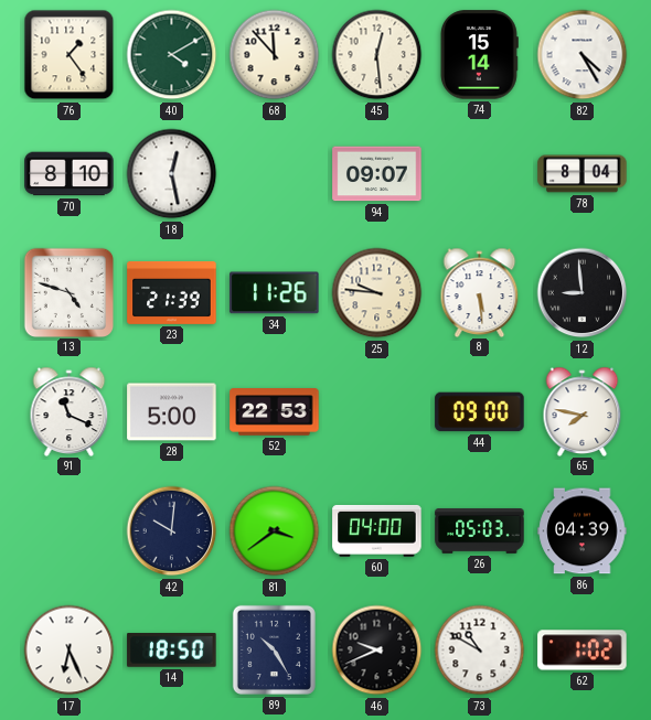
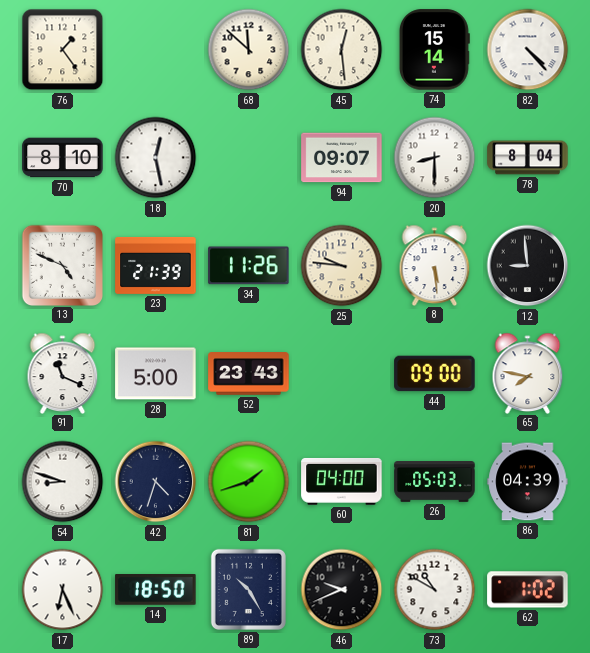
40: 4:10 -> none
68: 11:53 -> 11:52
82: 4:25 -> 4:23
20: none -> 8:30
13: 4:48 -> 4:49
52: 22:53 -> 23:43
54: none -> 8:48
42: 10:01 -> 4:33
81: 3:39 -> 1:42
